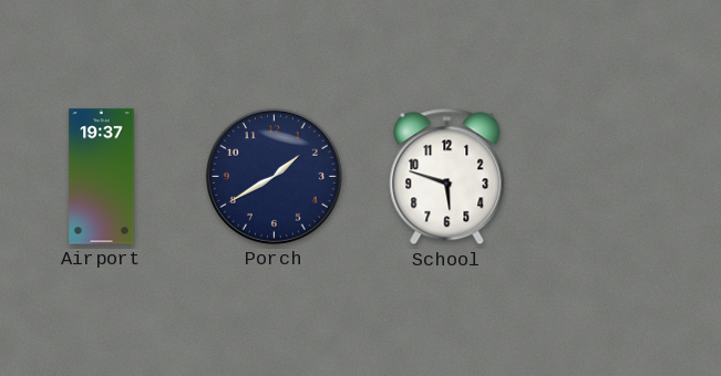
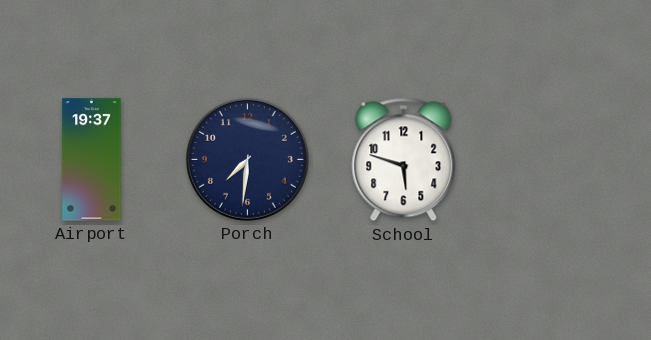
Porch: 1:40 -> 7:31
